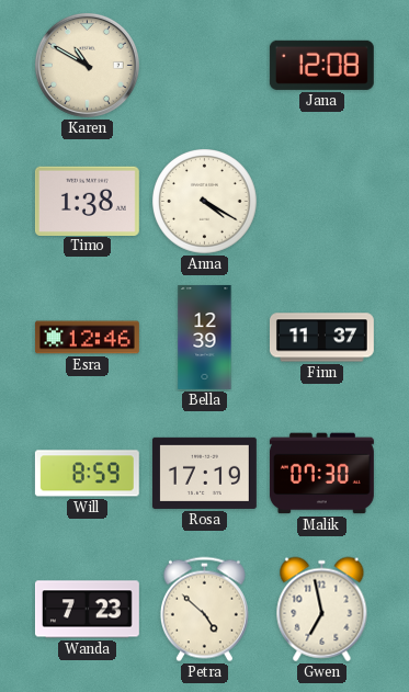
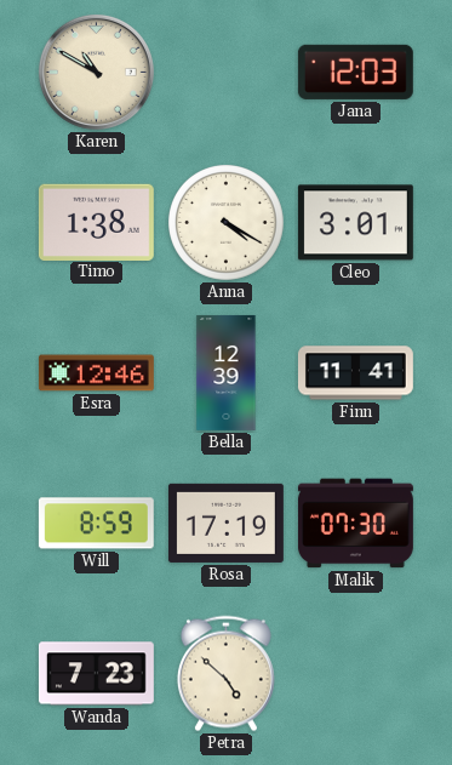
Jana: 12:08 -> 12:03
Cleo: none -> 3:01
Finn: 11:37 -> 11:41
Gwen: 6:58 -> none
